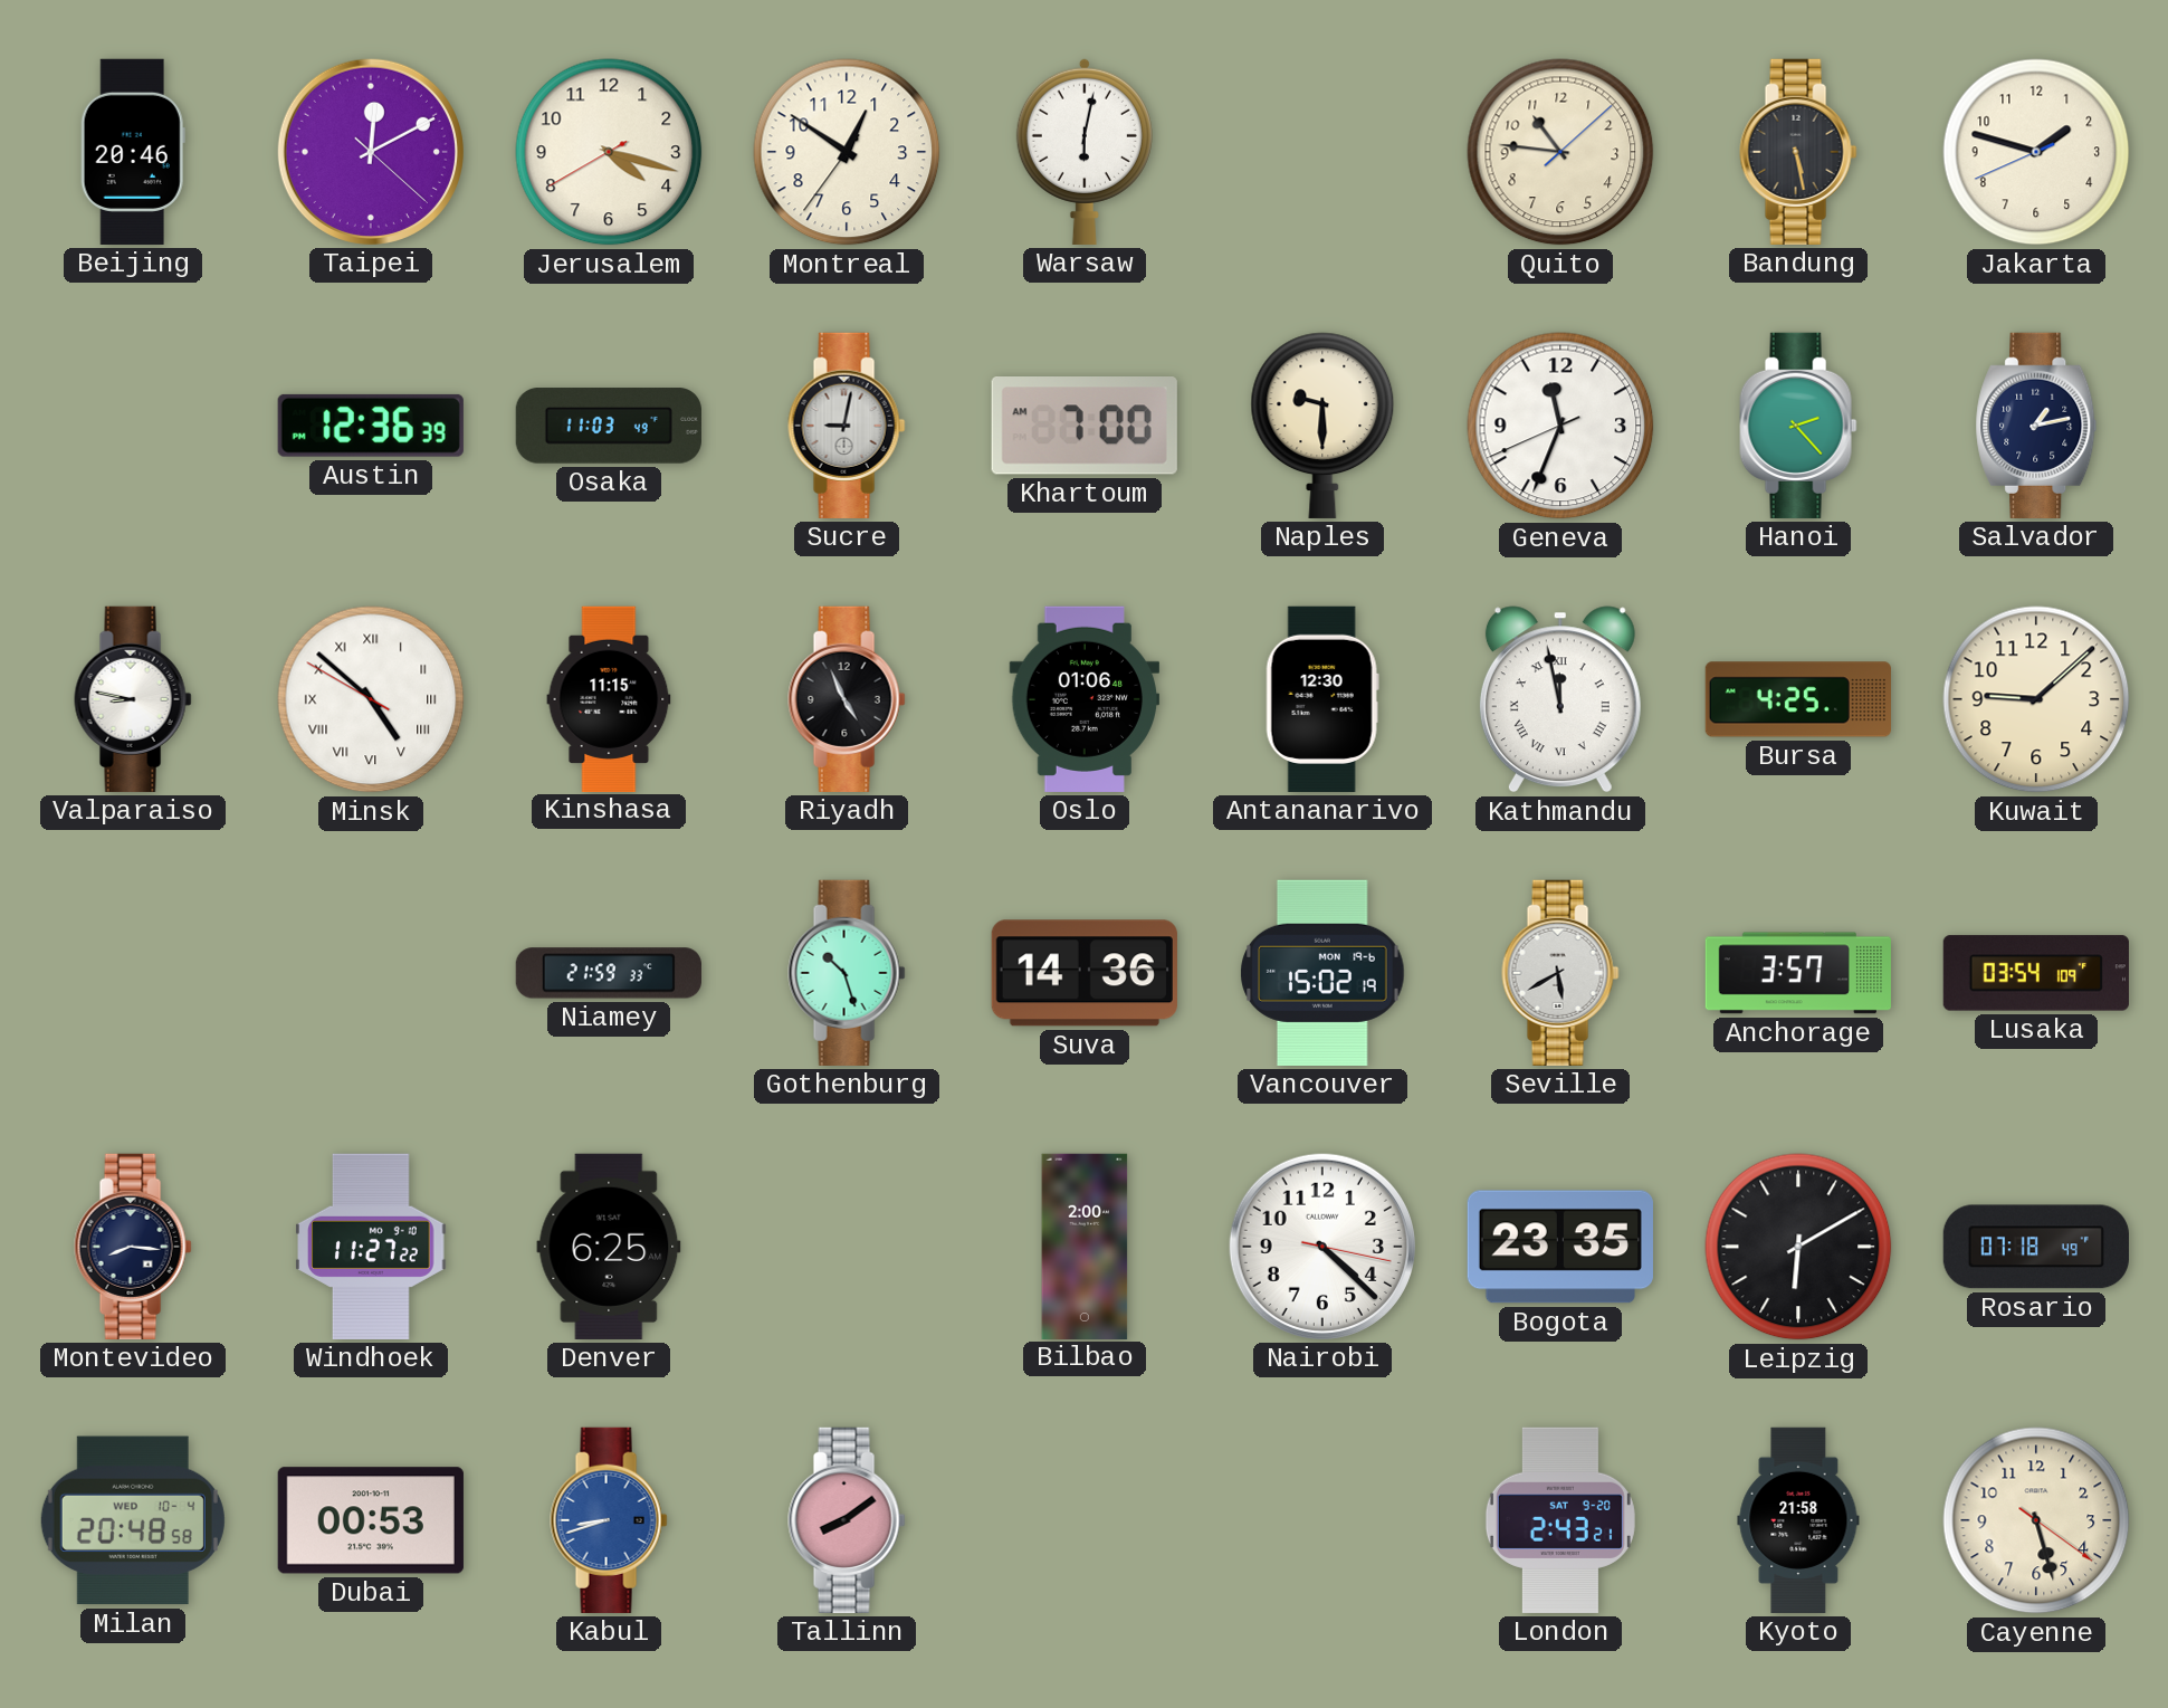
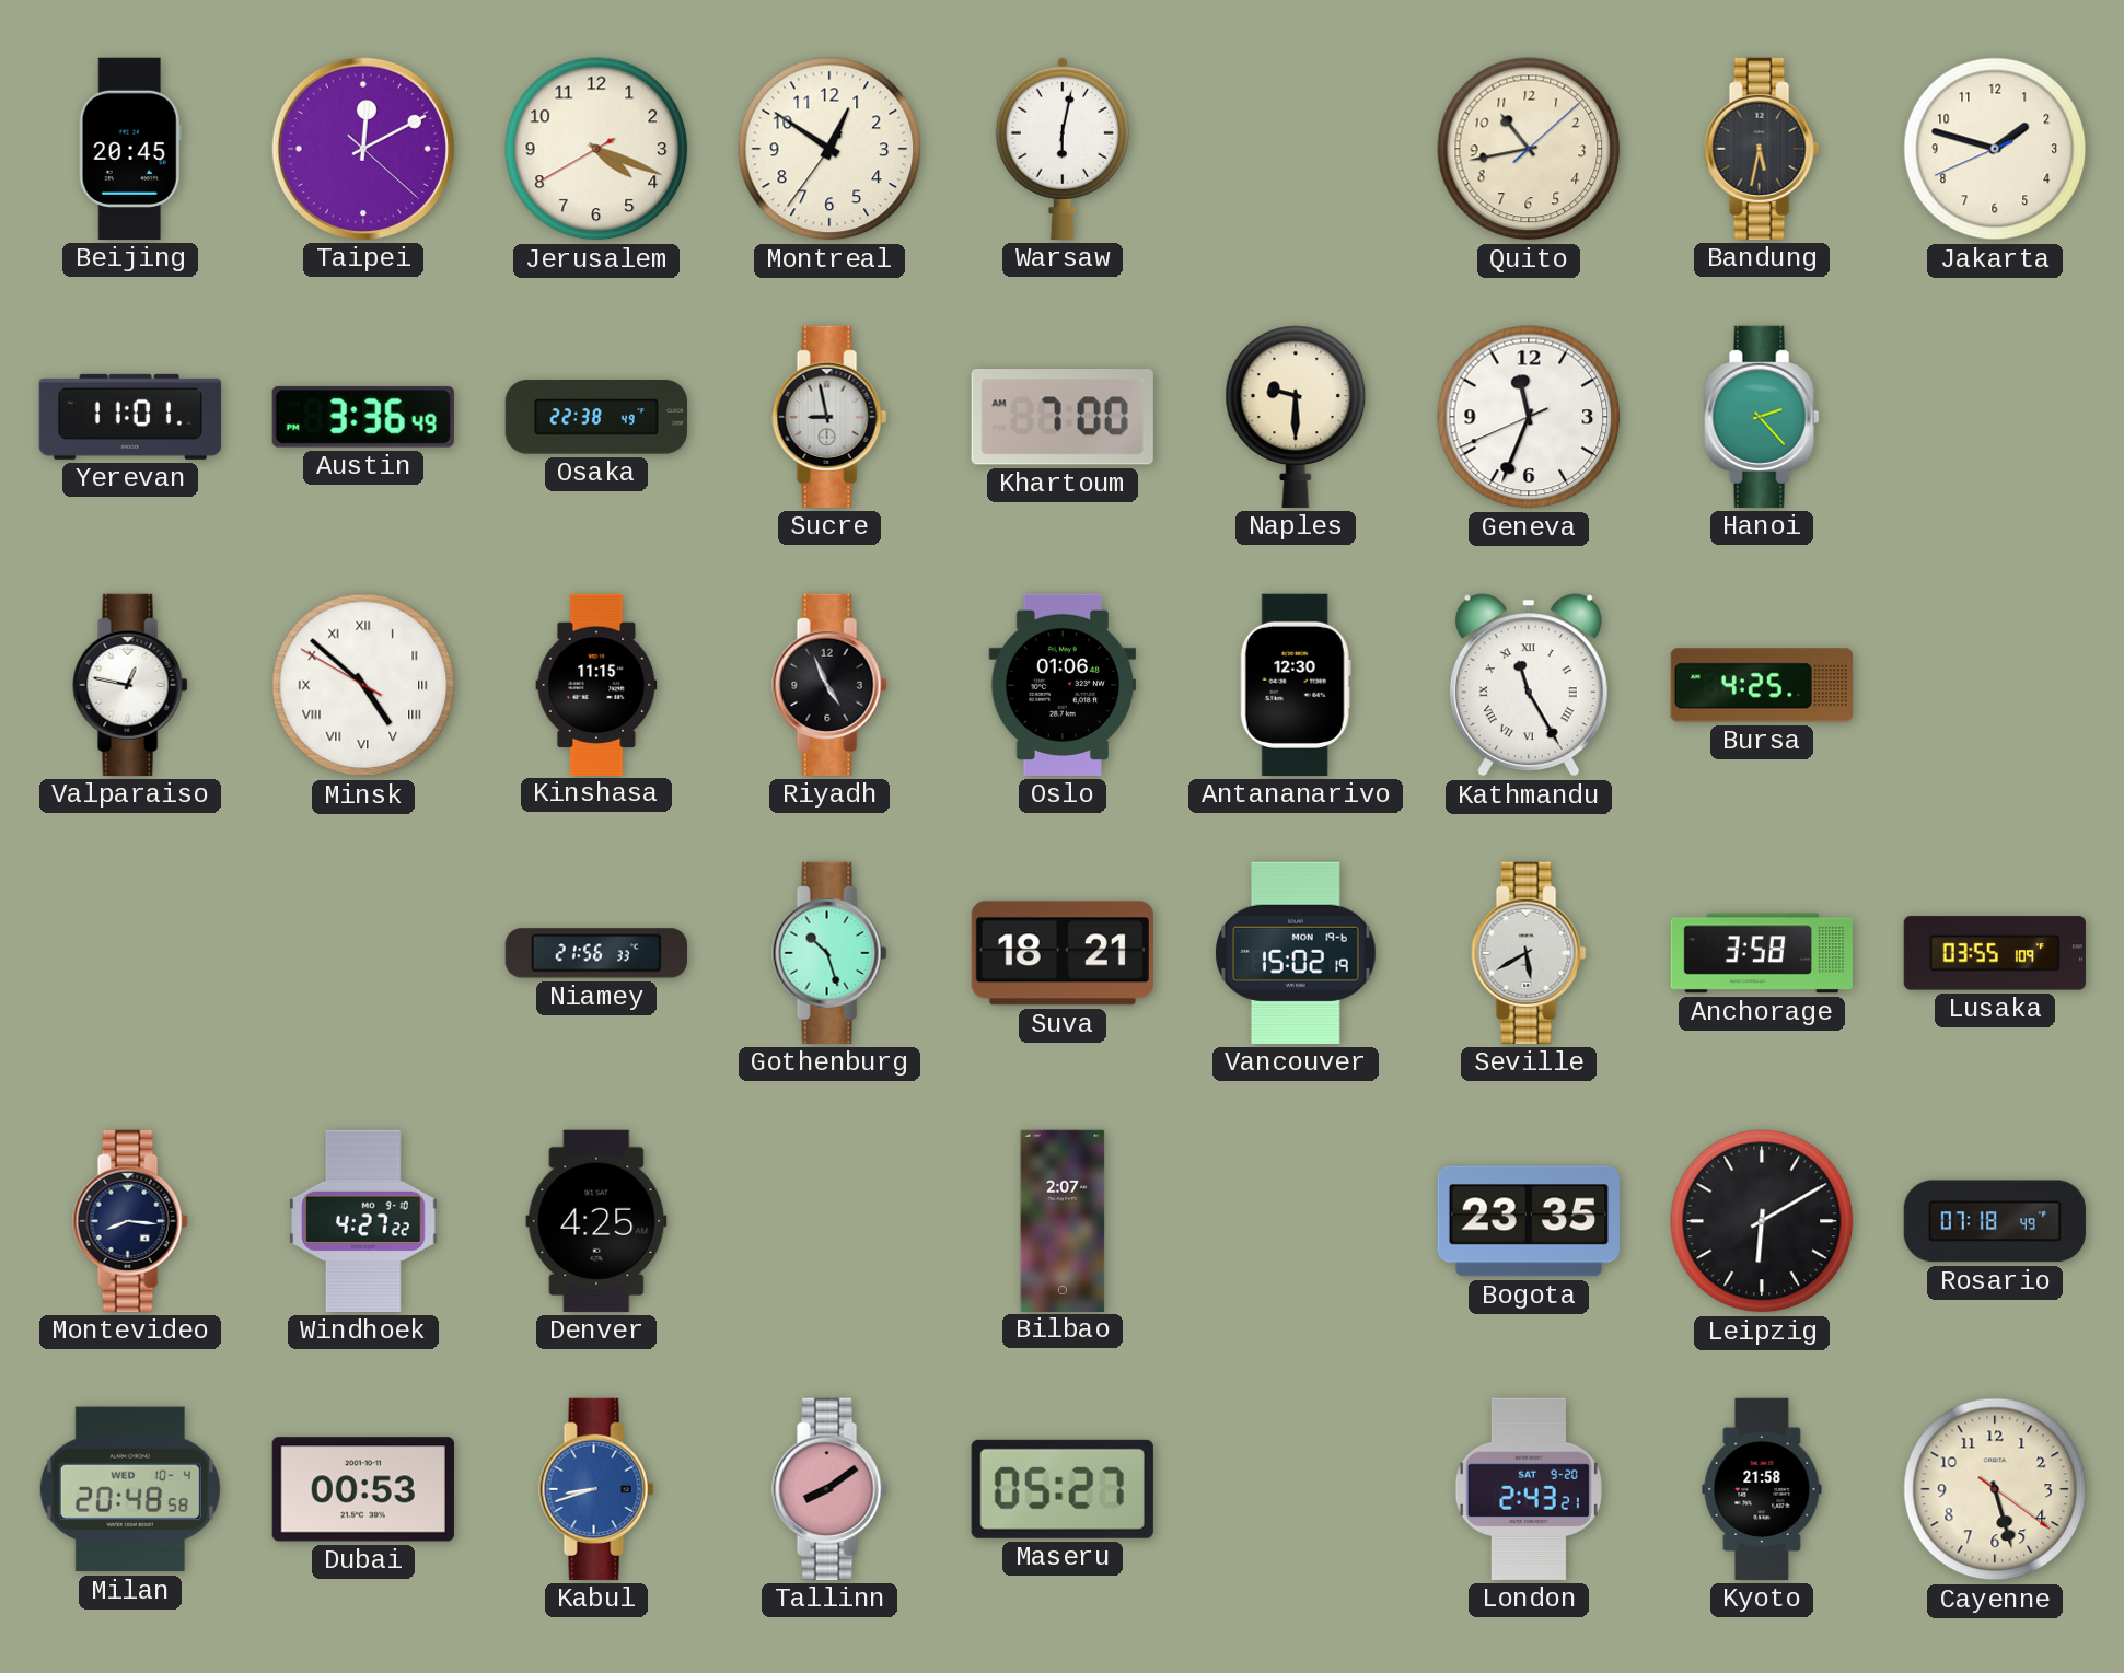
Beijing: 20:46 -> 20:45
Jerusalem: 4:17 -> 4:18
Quito: 10:46 -> 10:43
Bandung: 5:28 -> 5:32
Yerevan: none -> 11:01
Austin: 12:36 -> 3:36
Osaka: 11:03 -> 22:38
Sucre: 9:02 -> 8:58
Salvador: 1:13 -> none
Valparaiso: 8:47 -> 12:47
Kathmandu: 11:58 -> 11:25
Kuwait: 9:08 -> none
Niamey: 21:59 -> 21:56
Suva: 14:36 -> 18:21
Anchorage: 3:57 -> 3:58
Lusaka: 03:54 -> 03:55
Windhoek: 11:27 -> 4:27
Denver: 6:25 -> 4:25
Bilbao: 2:00 -> 2:07
Nairobi: 4:22 -> none
Maseru: none -> 05:27
